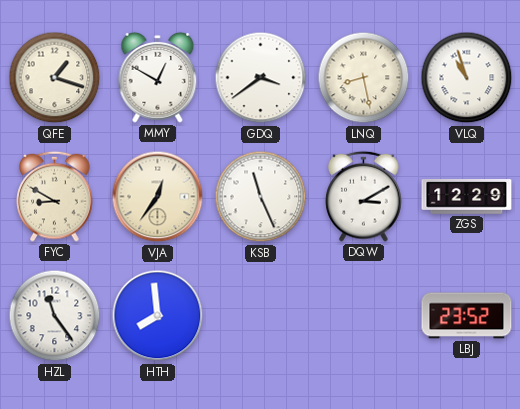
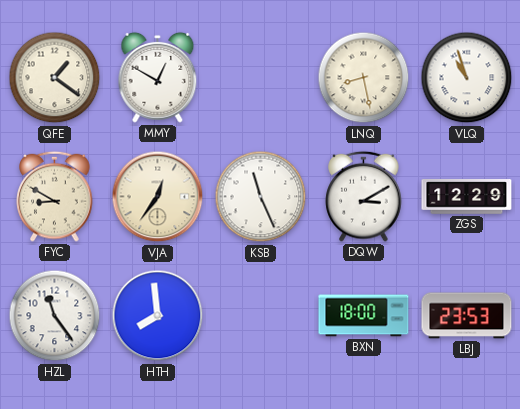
QFE: 1:18 -> 1:21
GDQ: 3:39 -> none
BXN: none -> 18:00
LBJ: 23:52 -> 23:53
